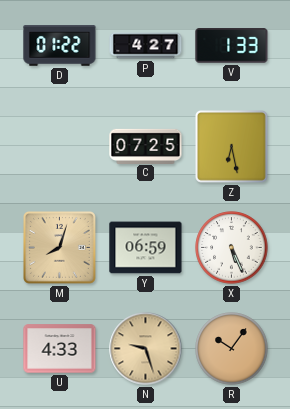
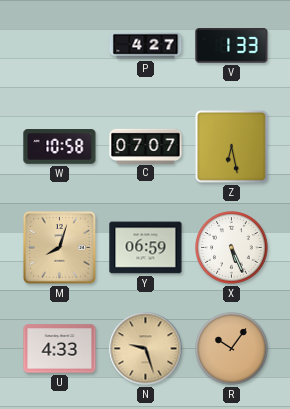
D: 01:22 -> none
W: none -> 10:58
C: 07:25 -> 07:07
